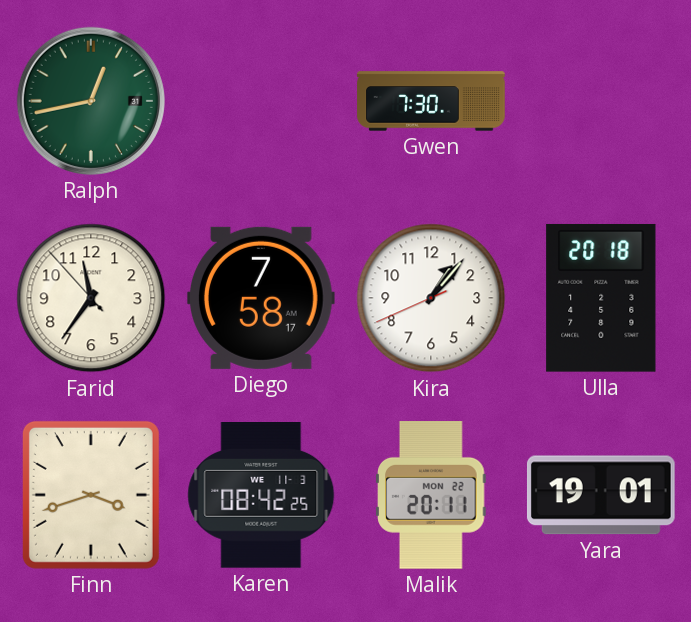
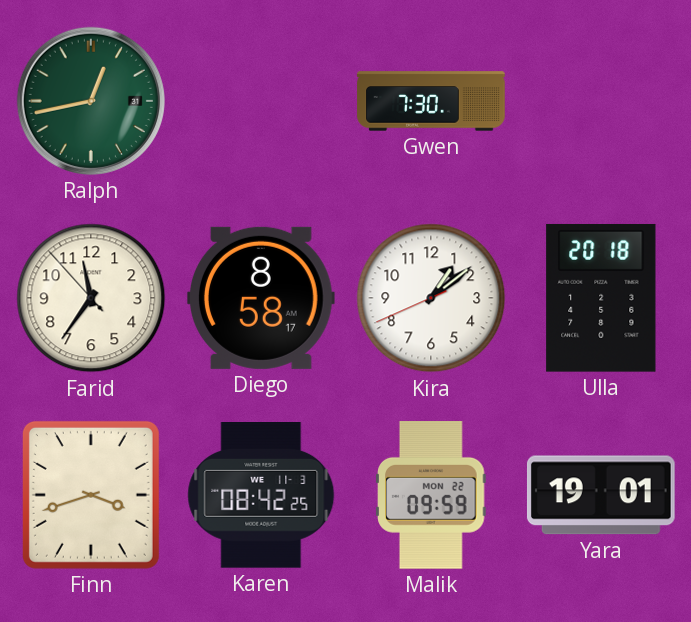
Diego: 7:58 -> 8:58
Kira: 1:06 -> 1:08
Malik: 20:11 -> 09:59
